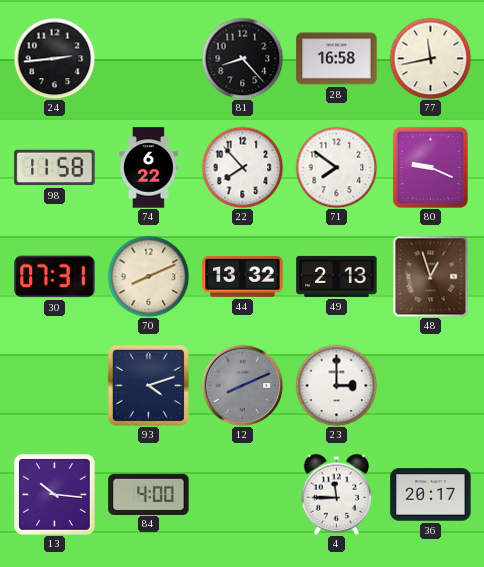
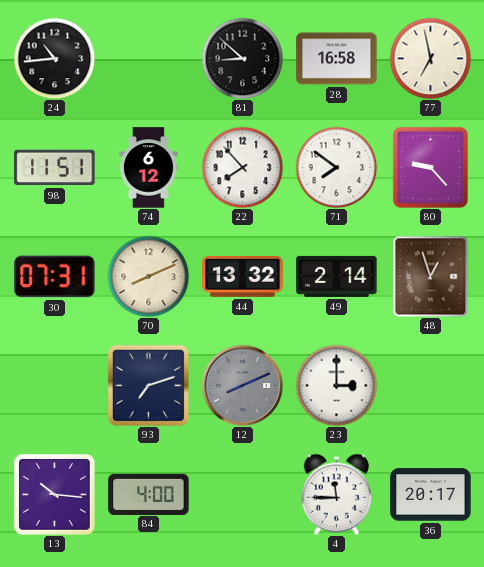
24: 2:44 -> 10:44
81: 8:23 -> 8:52
77: 11:43 -> 6:58
98: 11:58 -> 11:51
74: 6:22 -> 6:12
80: 9:19 -> 9:23
49: 2:13 -> 2:14
93: 4:12 -> 7:12
